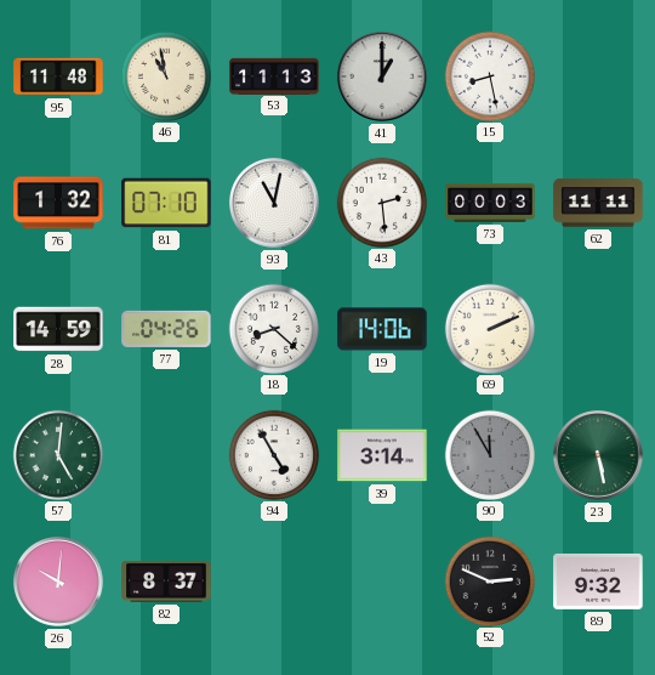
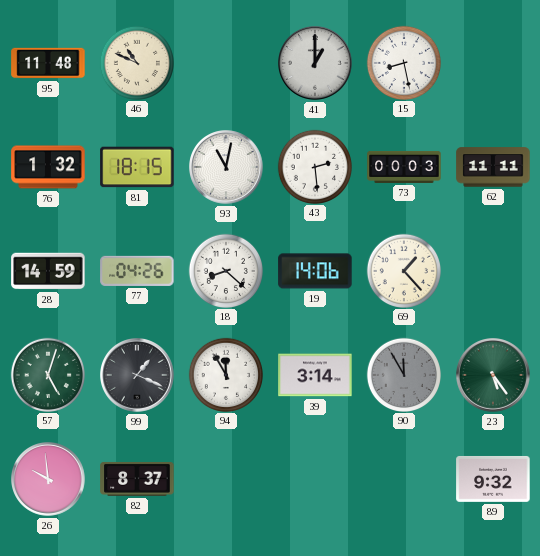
46: 10:58 -> 10:49
53: 11:13 -> none
81: 07:10 -> 18:15
69: 2:11 -> 1:23
57: 5:01 -> 5:03
99: none -> 1:19
94: 4:55 -> 11:55
23: 5:28 -> 5:24
26: 10:01 -> 9:59
52: 2:49 -> none
